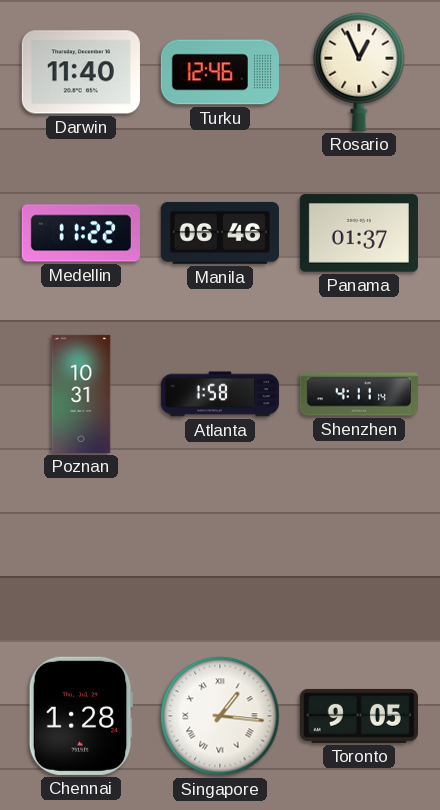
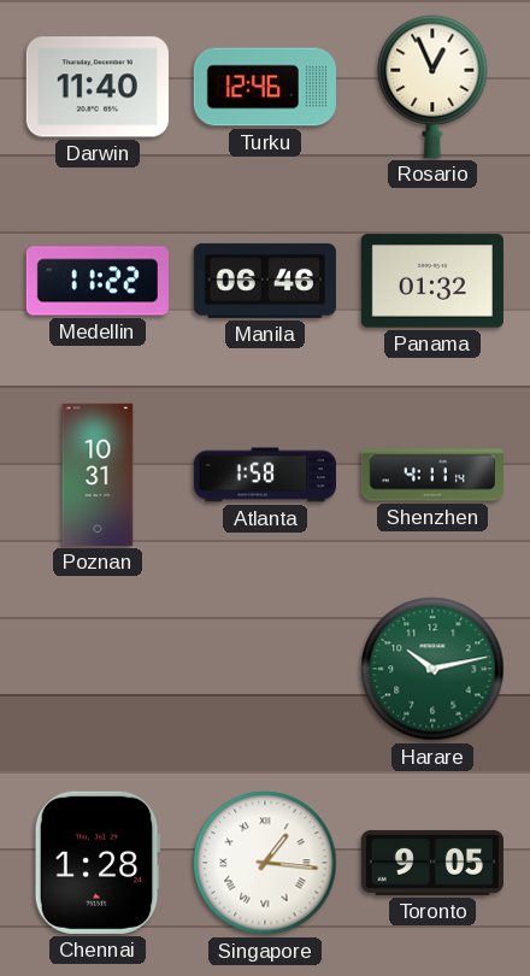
Panama: 01:37 -> 01:32
Harare: none -> 10:13
